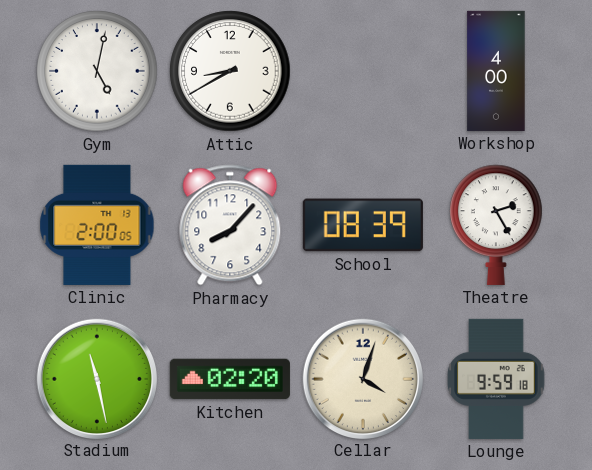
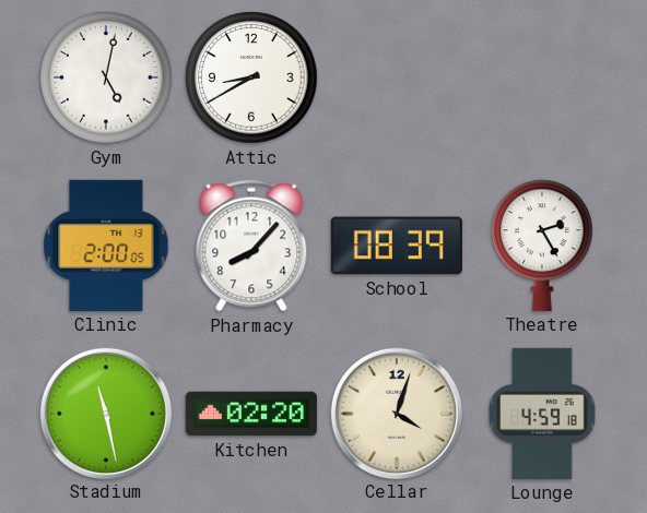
Workshop: 4:00 -> none
Lounge: 9:59 -> 4:59
